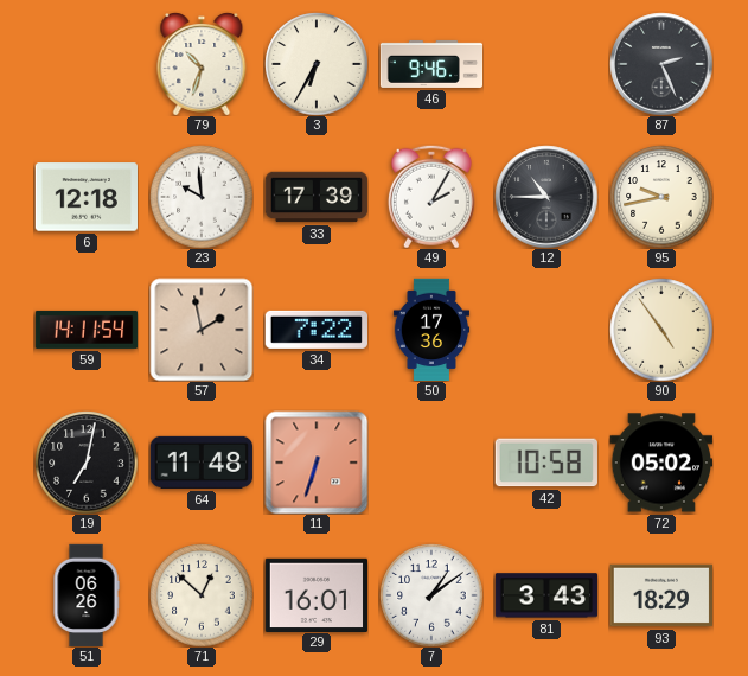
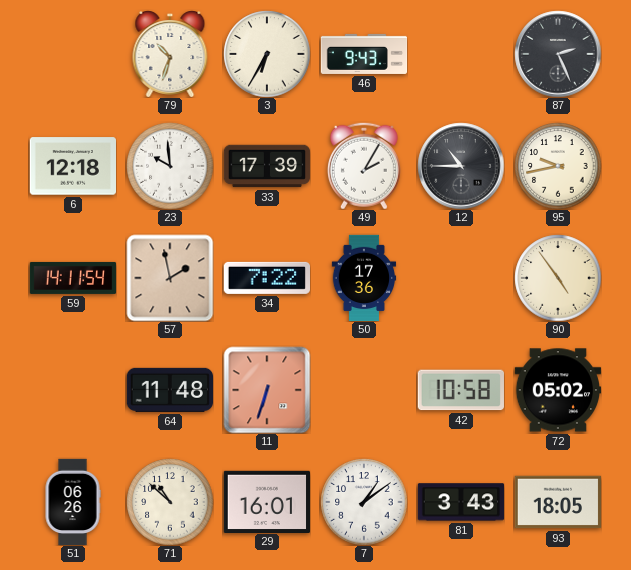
46: 9:46 -> 9:43
19: 7:02 -> none
71: 12:52 -> 10:52
93: 18:29 -> 18:05
